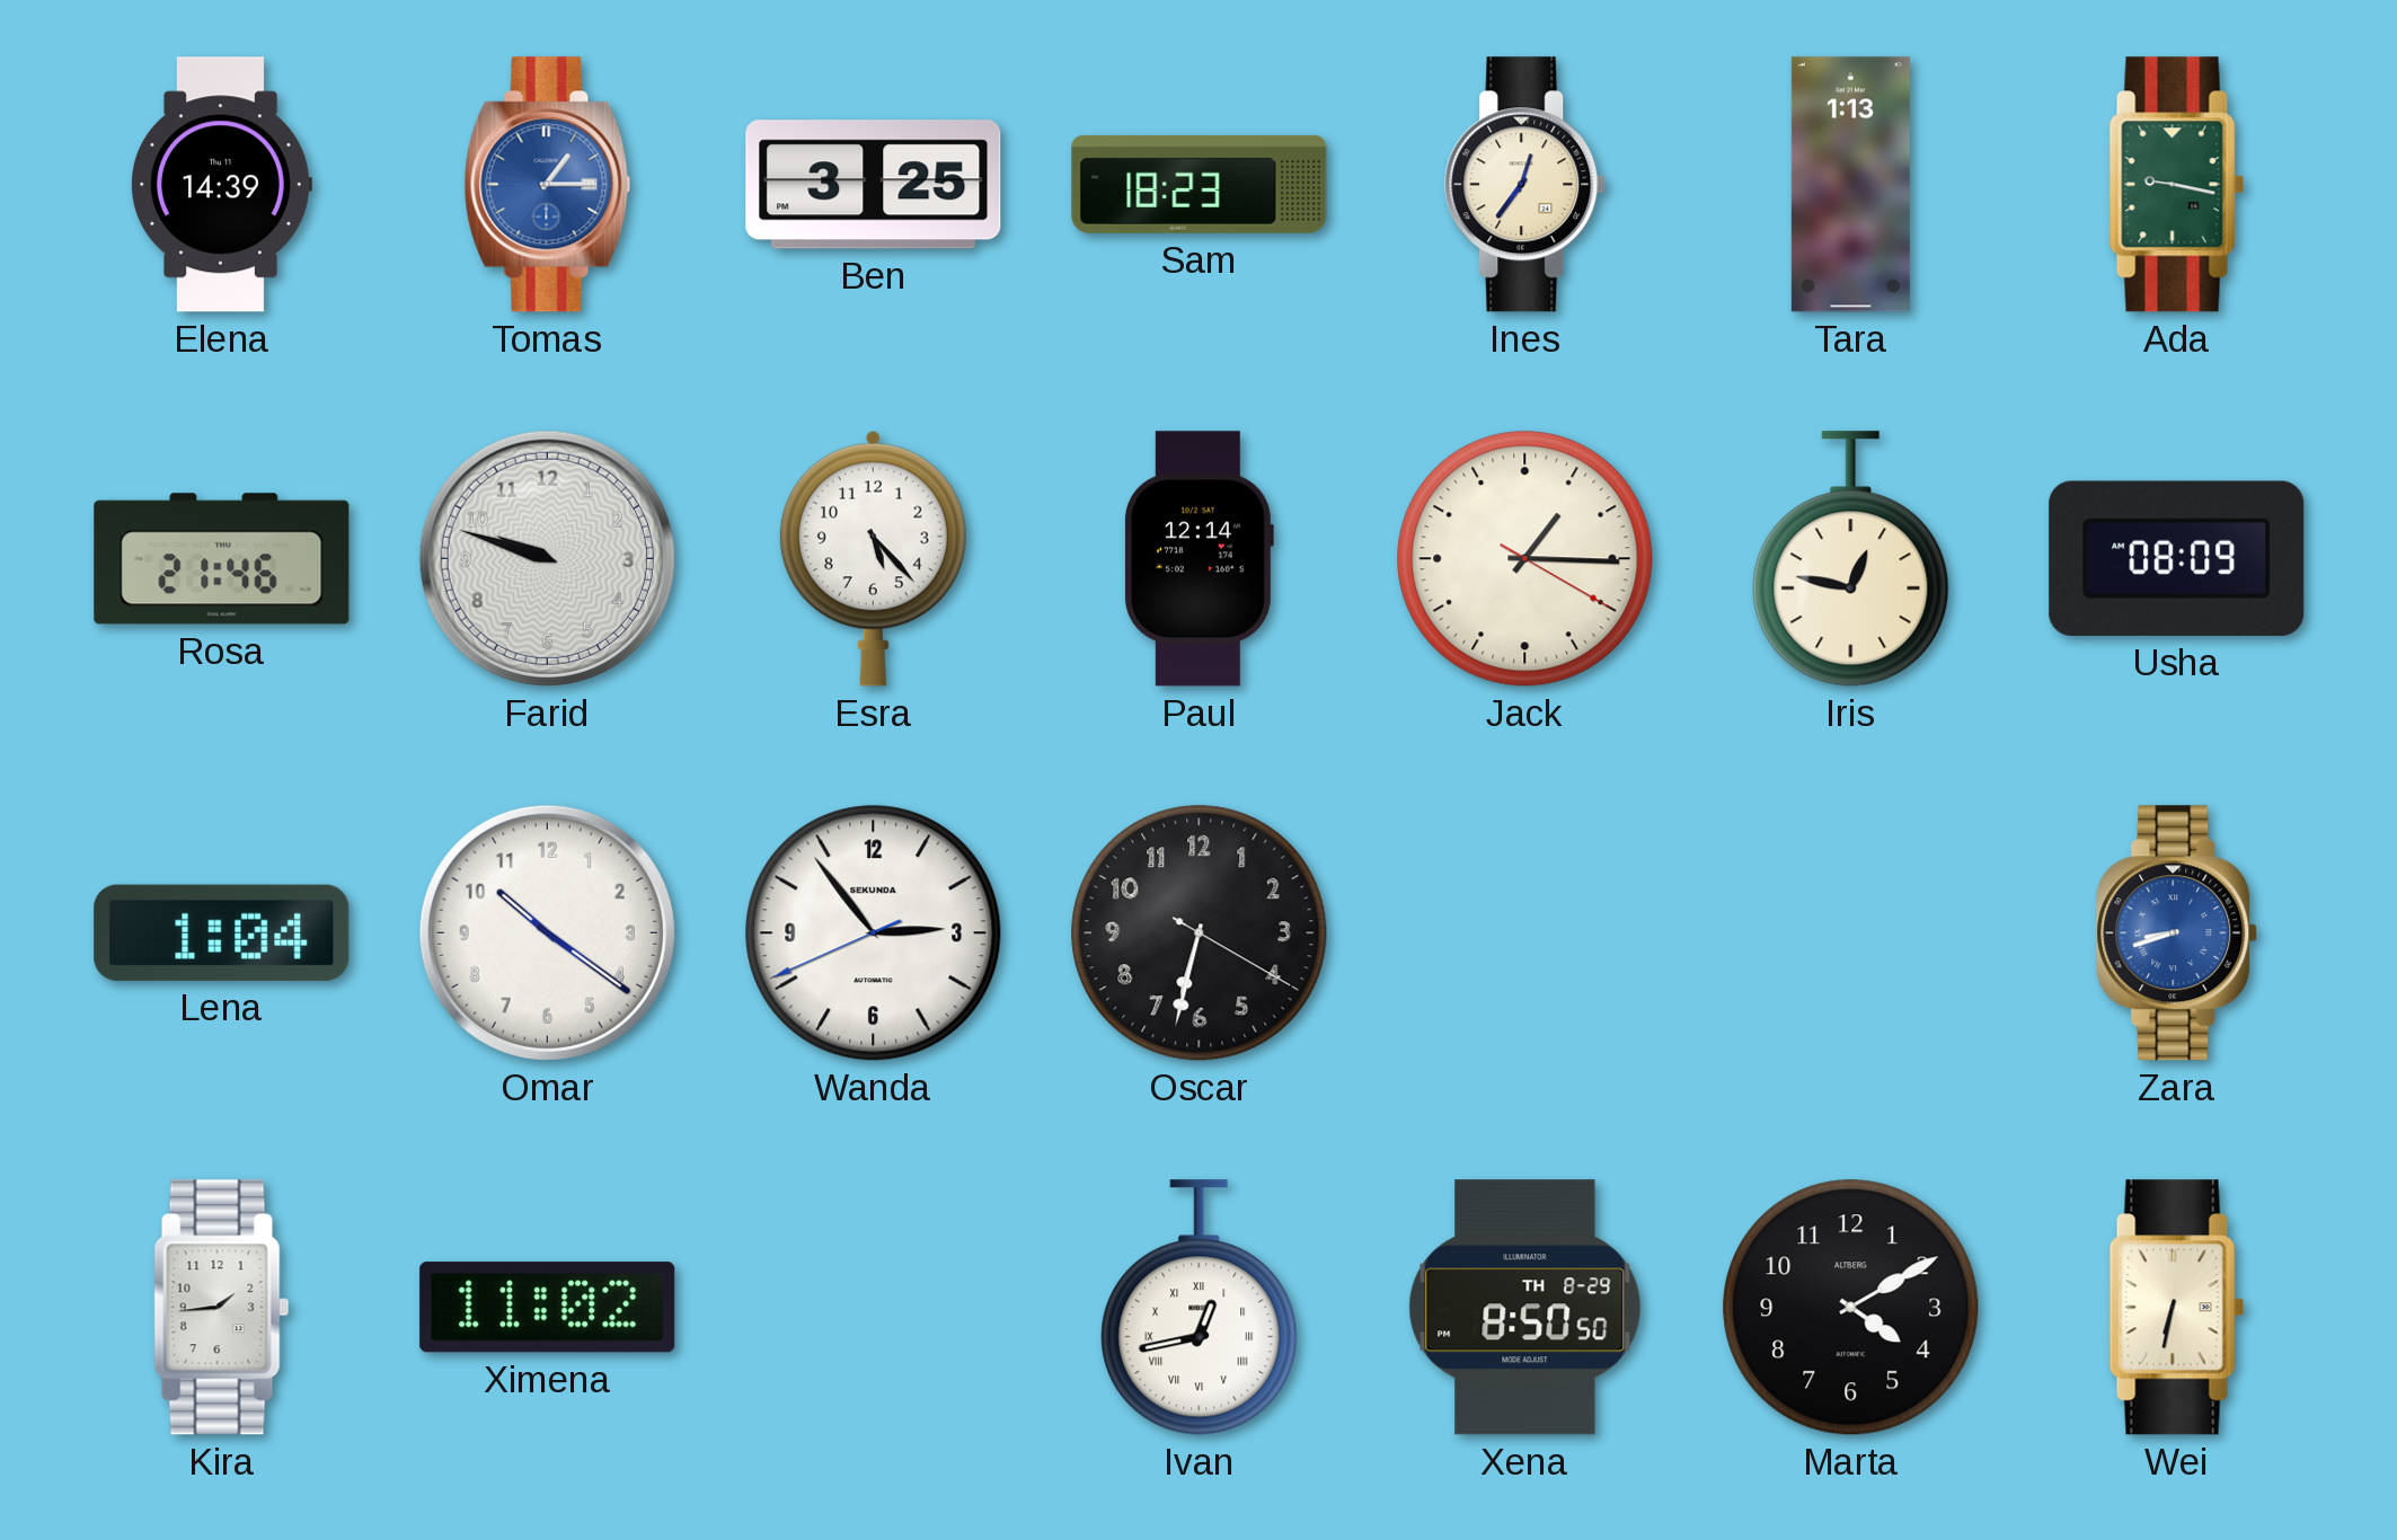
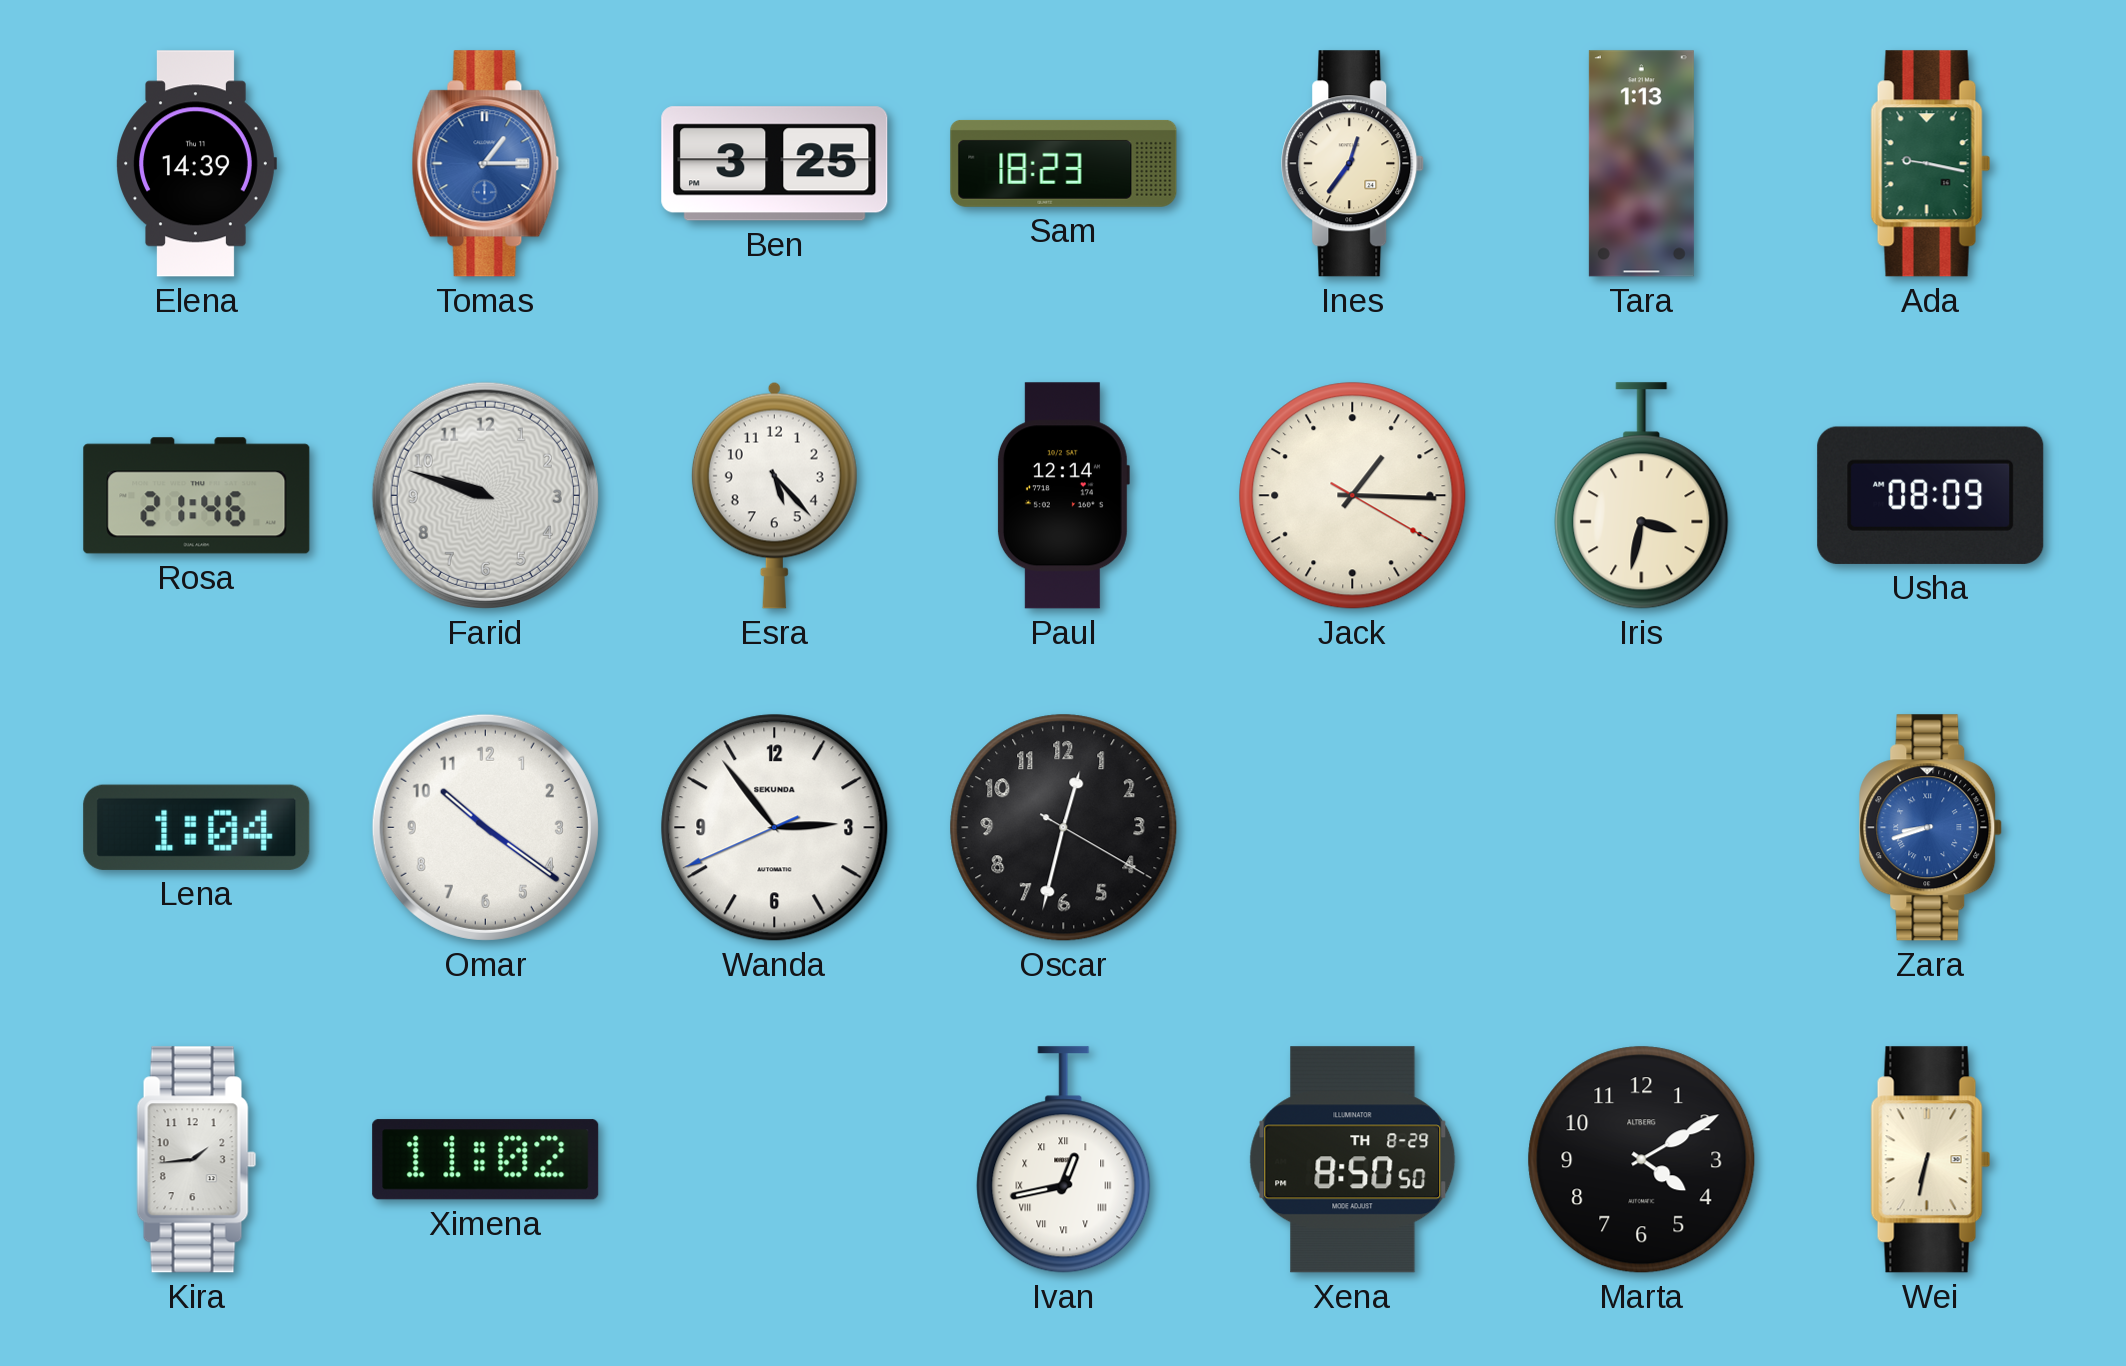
Iris: 12:47 -> 3:32
Oscar: 6:32 -> 12:32
